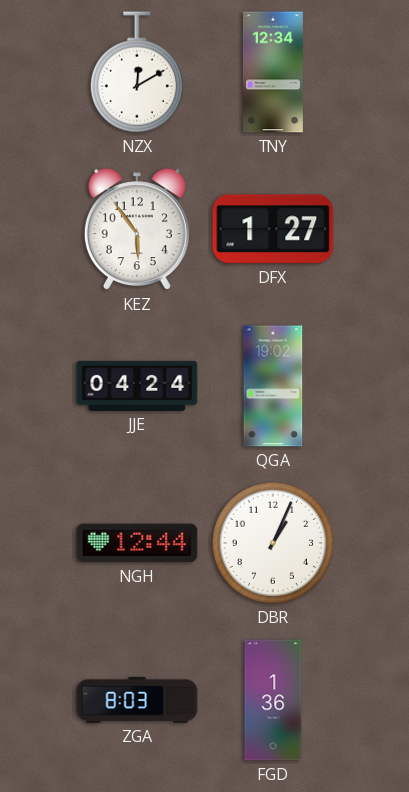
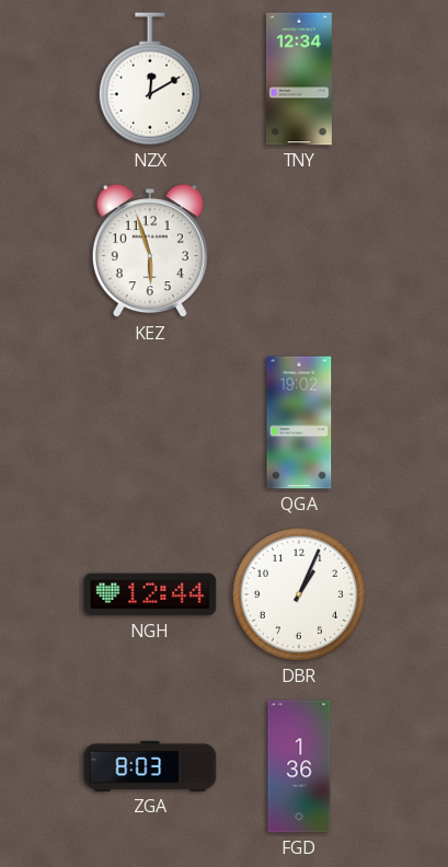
KEZ: 5:54 -> 5:57
DFX: 1:27 -> none
JJE: 04:24 -> none
